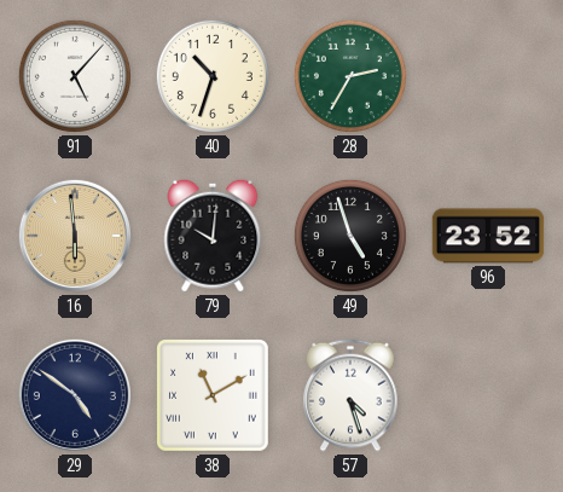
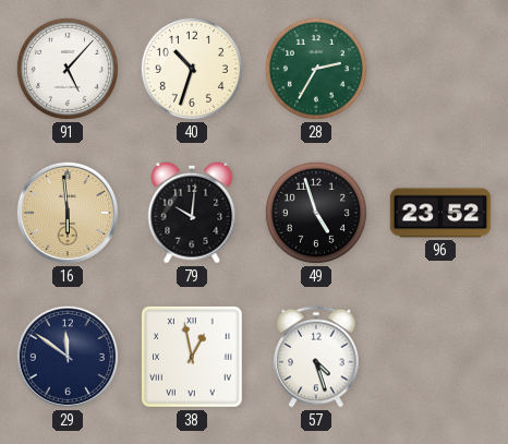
29: 4:51 -> 11:51
38: 11:10 -> 12:58
